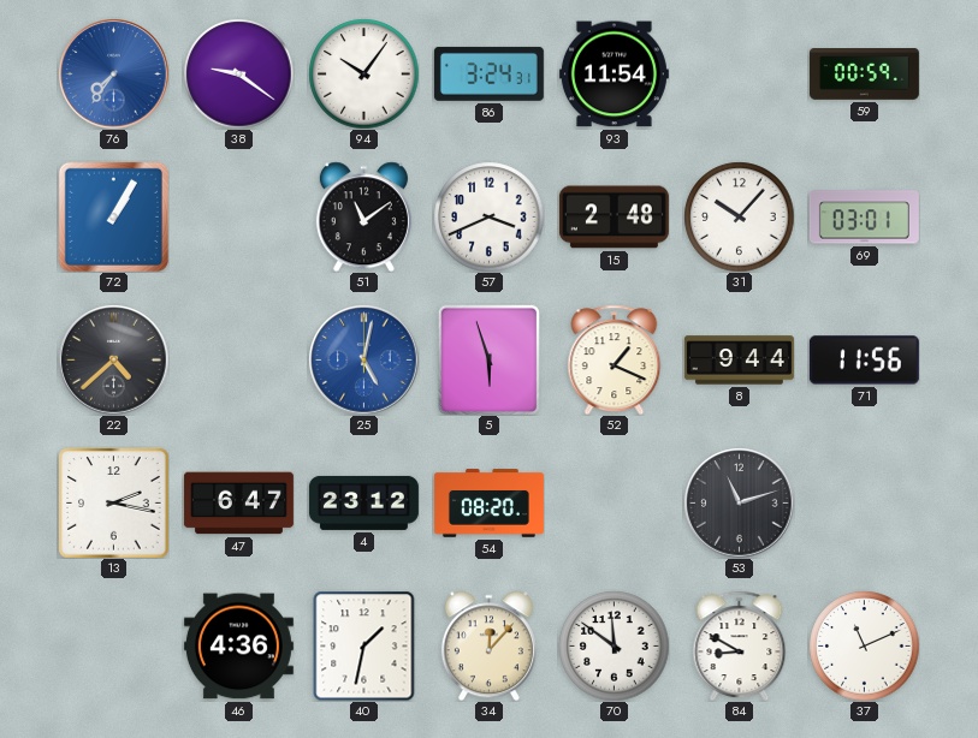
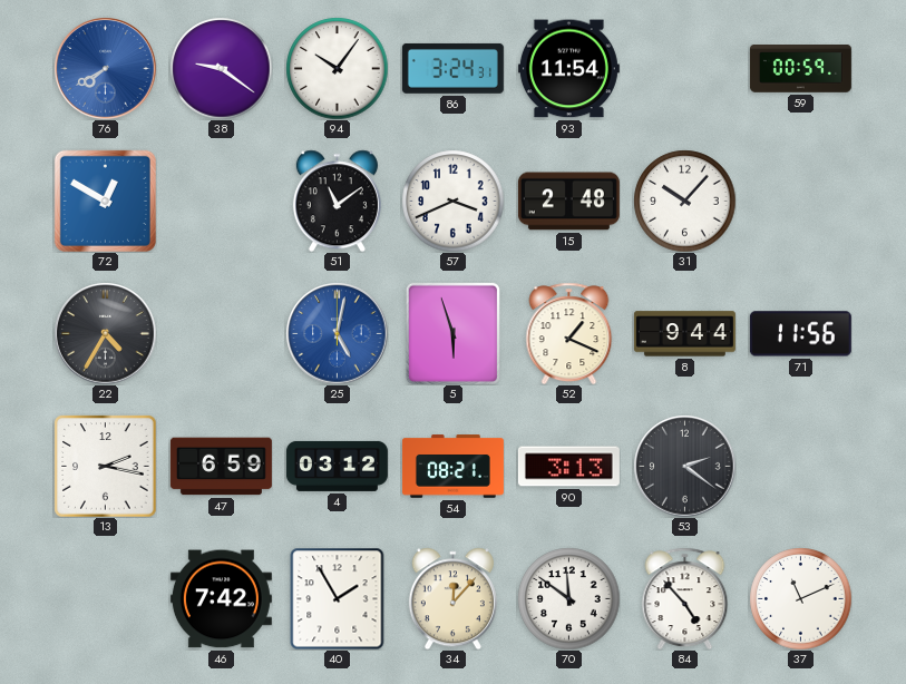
76: 7:36 -> 7:40
72: 1:05 -> 12:50
69: 03:01 -> none
22: 4:38 -> 4:35
47: 6:47 -> 6:59
4: 23:12 -> 03:12
54: 08:20 -> 08:21
90: none -> 3:13
53: 11:12 -> 2:21
46: 4:36 -> 7:42
40: 1:32 -> 1:55
84: 8:50 -> 4:53
